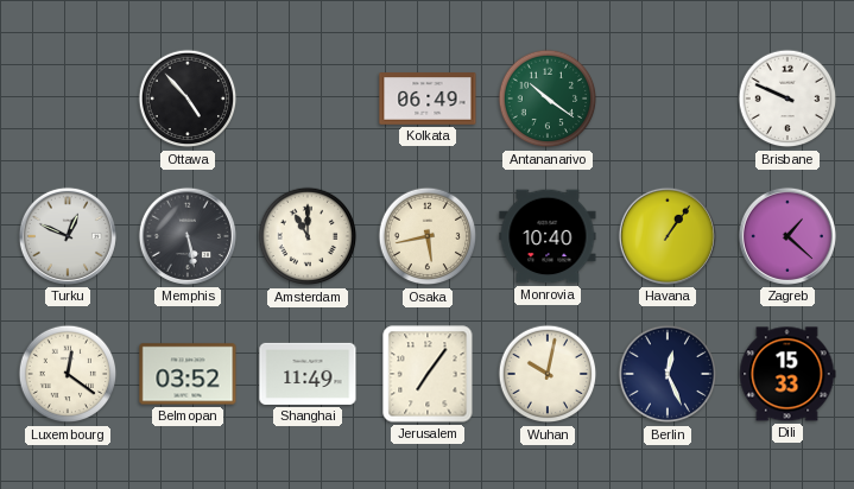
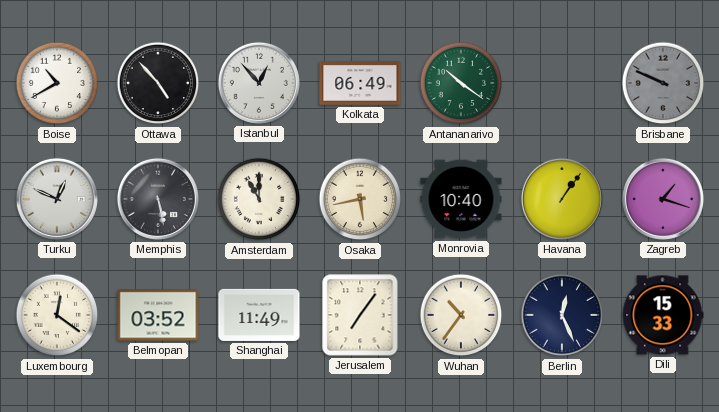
Boise: none -> 10:40
Istanbul: none -> 12:53
Brisbane dial: white -> grey
Zagreb: 1:22 -> 1:18
Wuhan: 10:02 -> 10:36
